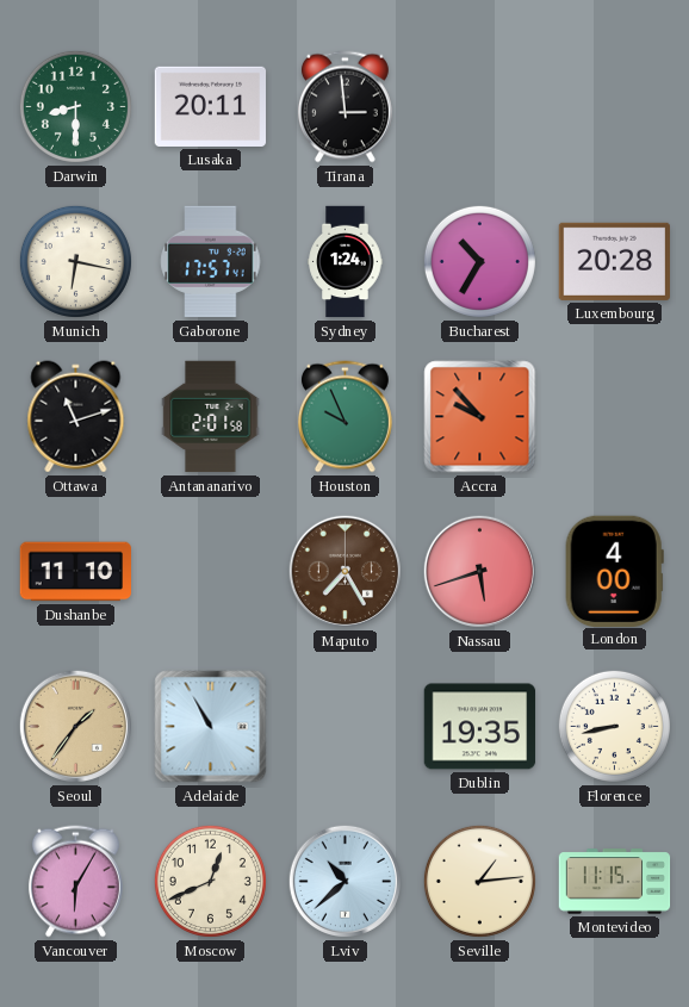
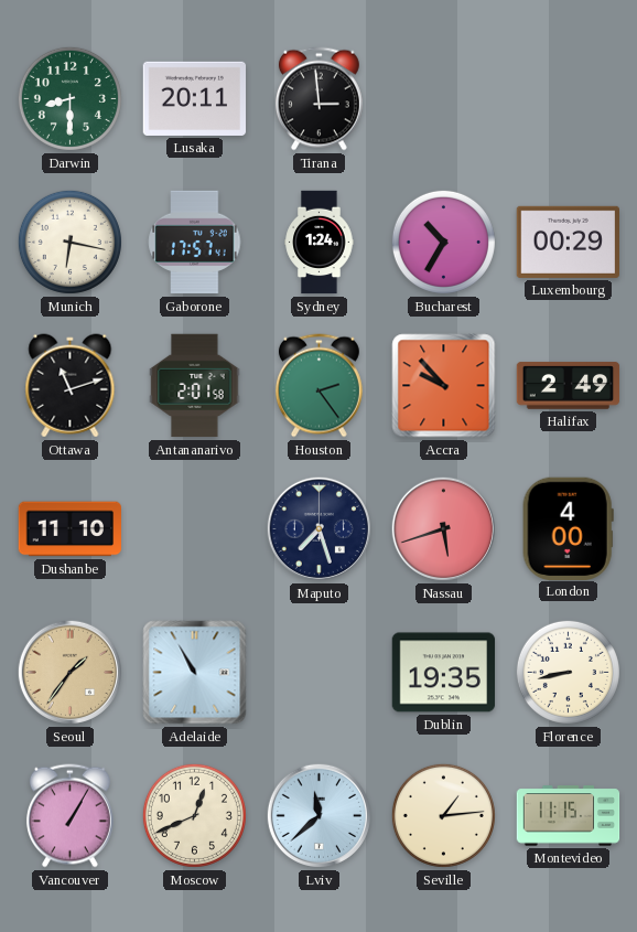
Luxembourg: 20:28 -> 00:29
Houston: 9:56 -> 2:24
Halifax: none -> 2:49
Maputo: 7:25 -> 7:27
Maputo dial: brown -> navy
Vancouver: 6:05 -> 1:05
Lviv: 10:38 -> 11:38
